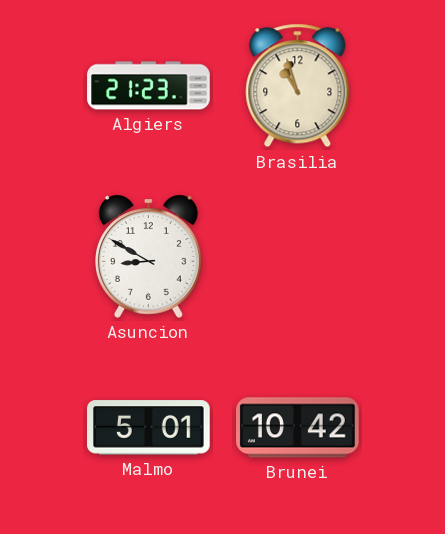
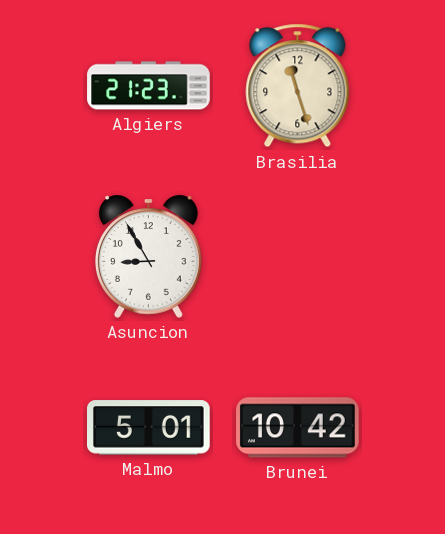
Brasilia: 10:57 -> 11:27
Asuncion: 8:50 -> 8:55
